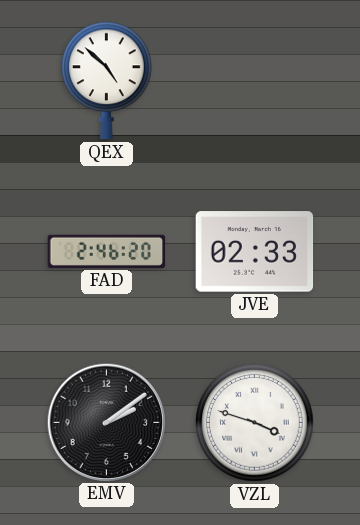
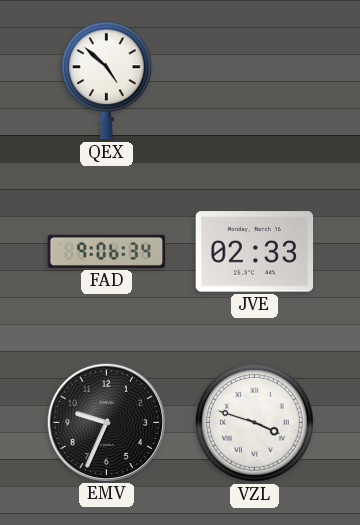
FAD: 2:46 -> 9:06
EMV: 2:09 -> 9:34
